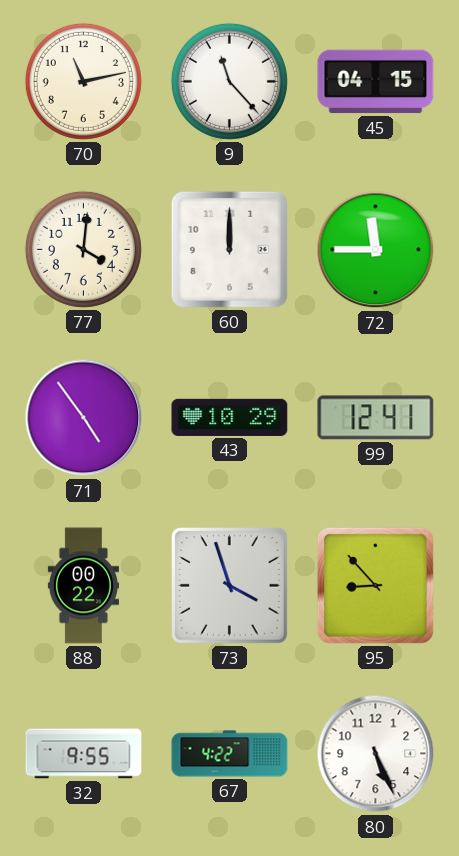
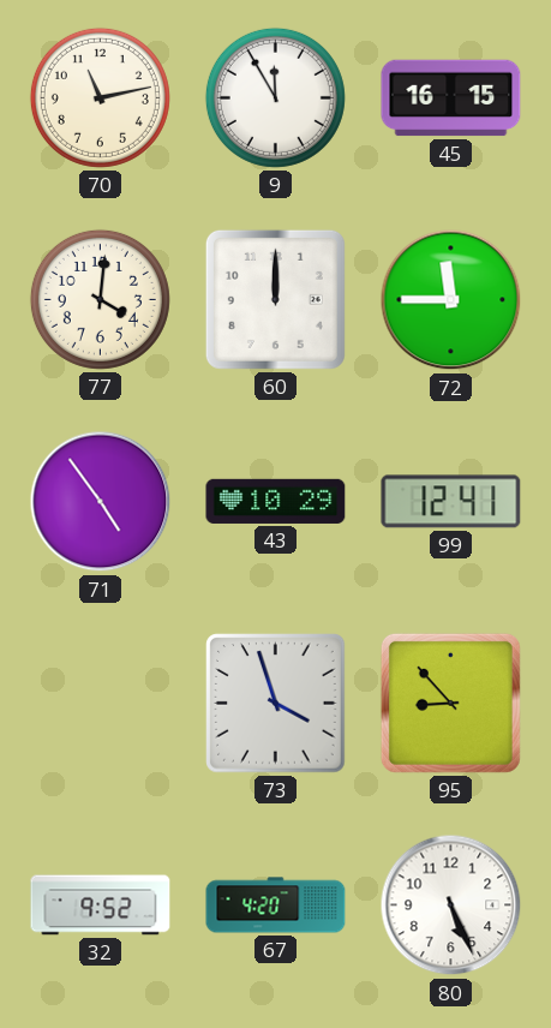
9: 11:23 -> 11:55
45: 04:15 -> 16:15
88: 00:22 -> none
32: 9:55 -> 9:52
67: 4:22 -> 4:20
